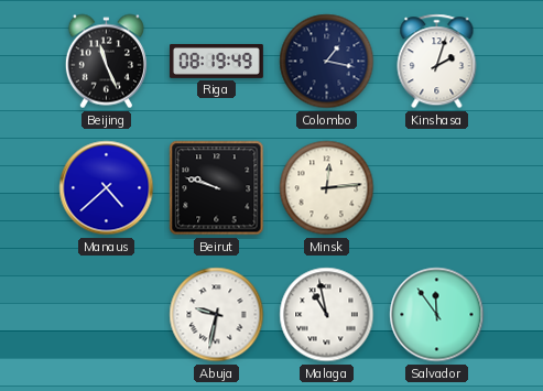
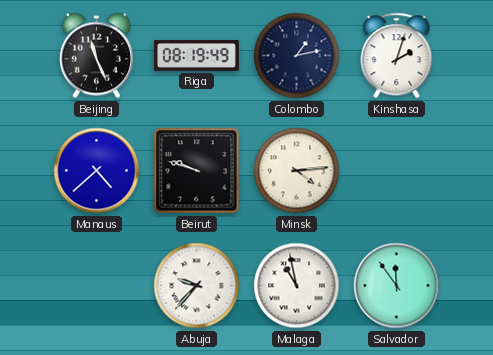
Colombo: 1:17 -> 1:13
Minsk: 12:14 -> 4:14
Abuja: 9:32 -> 9:37
